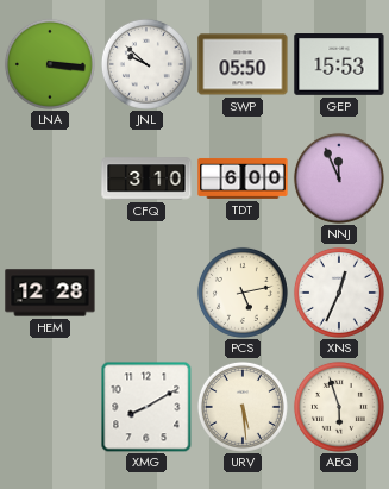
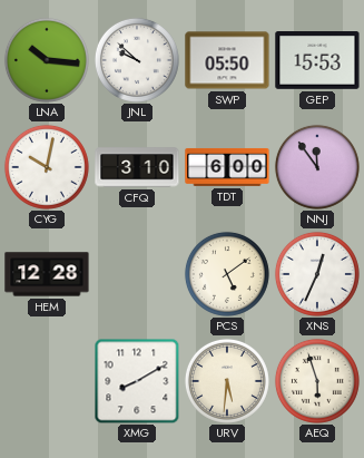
LNA: 3:16 -> 10:16
CYG: none -> 10:02
NNJ: 11:56 -> 11:54
PCS: 5:13 -> 5:09
URV: 5:29 -> 5:31
